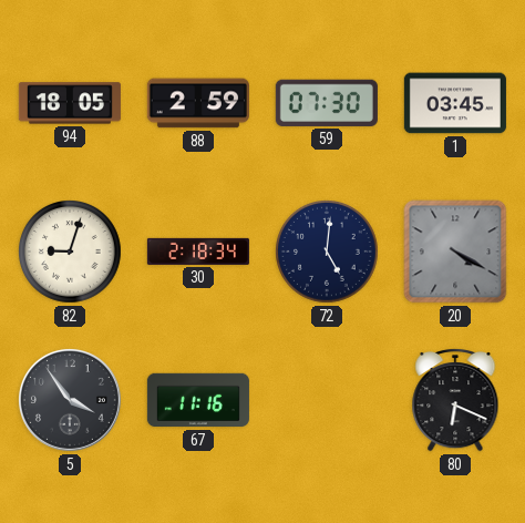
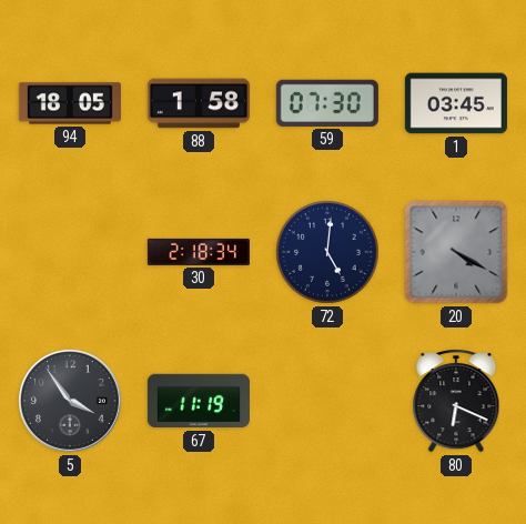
88: 2:59 -> 1:58
82: 9:03 -> none
67: 11:16 -> 11:19
